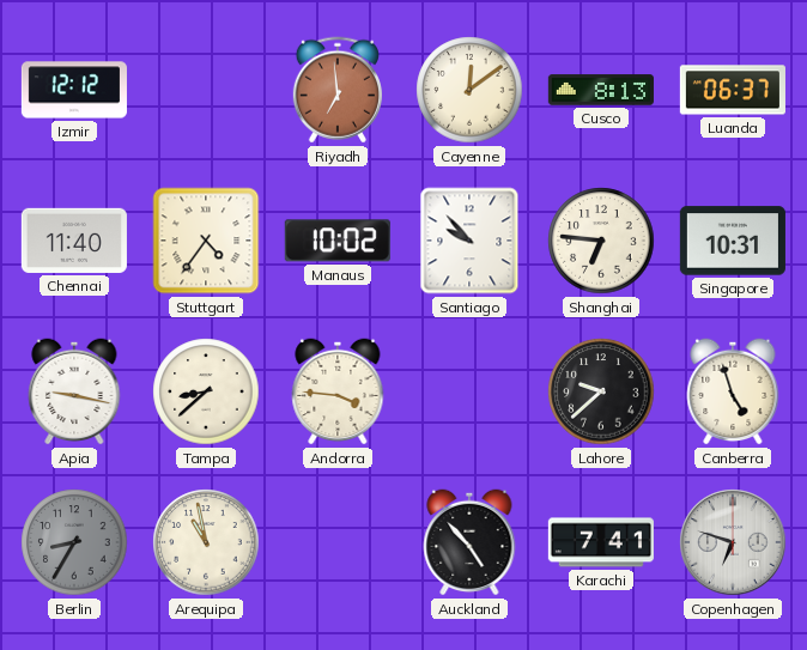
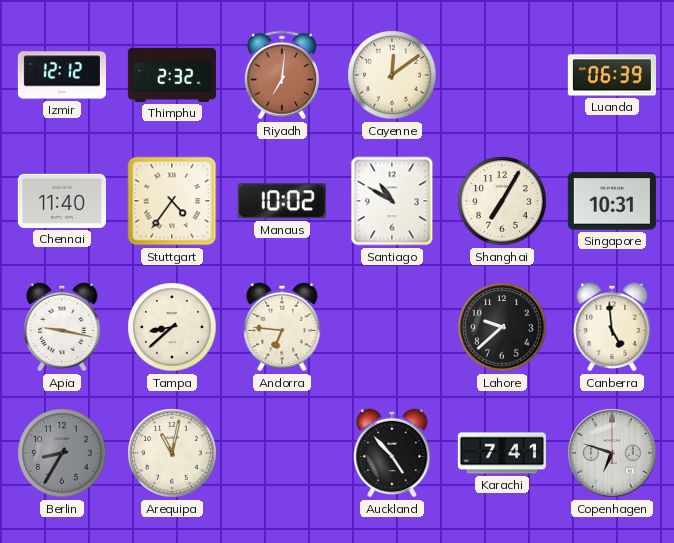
Thimphu: none -> 2:32
Riyadh: 6:59 -> 7:01
Cusco: 8:13 -> none
Luanda: 06:37 -> 06:39
Santiago: 9:53 -> 10:50
Shanghai: 6:46 -> 7:05
Andorra: 3:46 -> 6:46
Canberra: 4:57 -> 4:59
Arequipa: 10:58 -> 11:02
